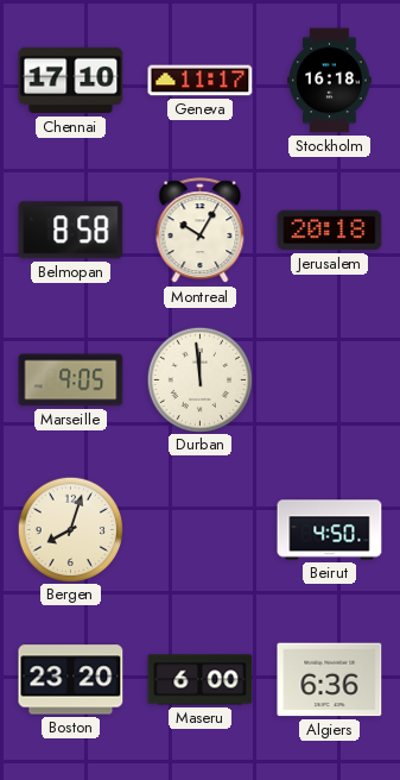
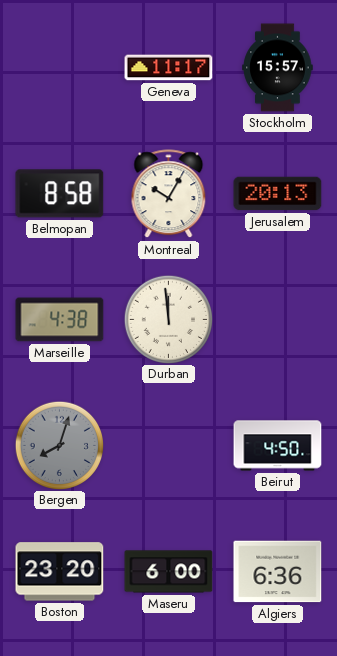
Chennai: 17:10 -> none
Stockholm: 16:18 -> 15:57
Jerusalem: 20:18 -> 20:13
Marseille: 9:05 -> 4:38
Bergen dial: cream -> grey
